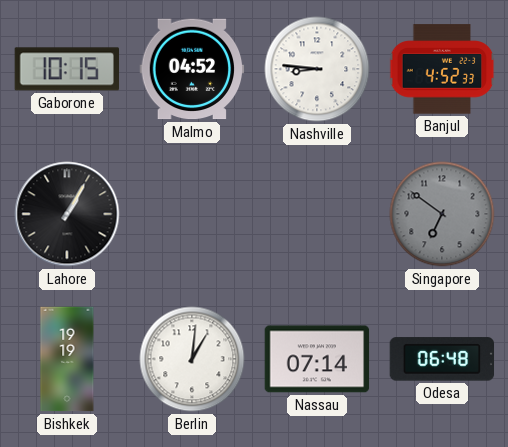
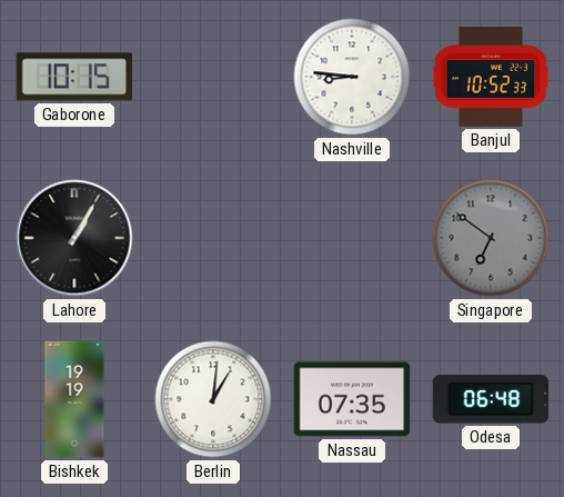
Malmo: 04:52 -> none
Banjul: 4:52 -> 10:52
Nassau: 07:14 -> 07:35
